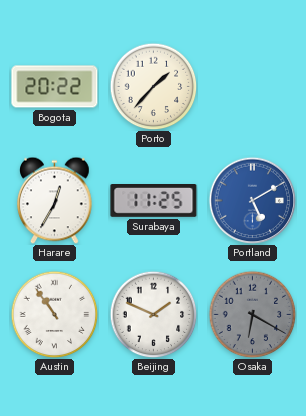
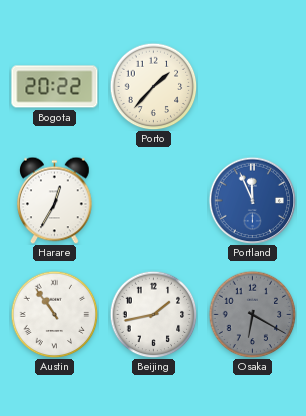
Surabaya: 11:25 -> none
Portland: 5:10 -> 11:56
Beijing: 1:49 -> 1:43
